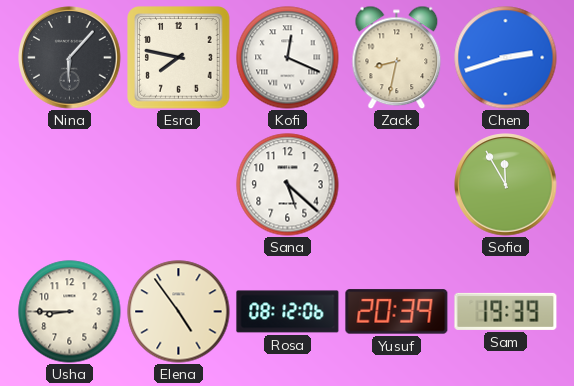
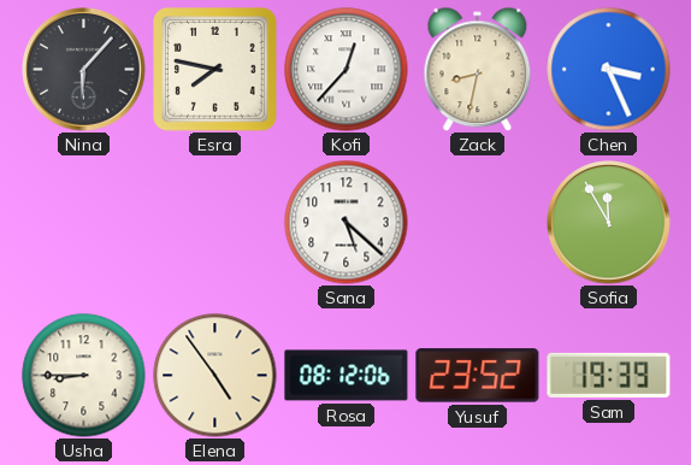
Kofi: 12:19 -> 12:37
Chen: 2:42 -> 3:26
Yusuf: 20:39 -> 23:52
